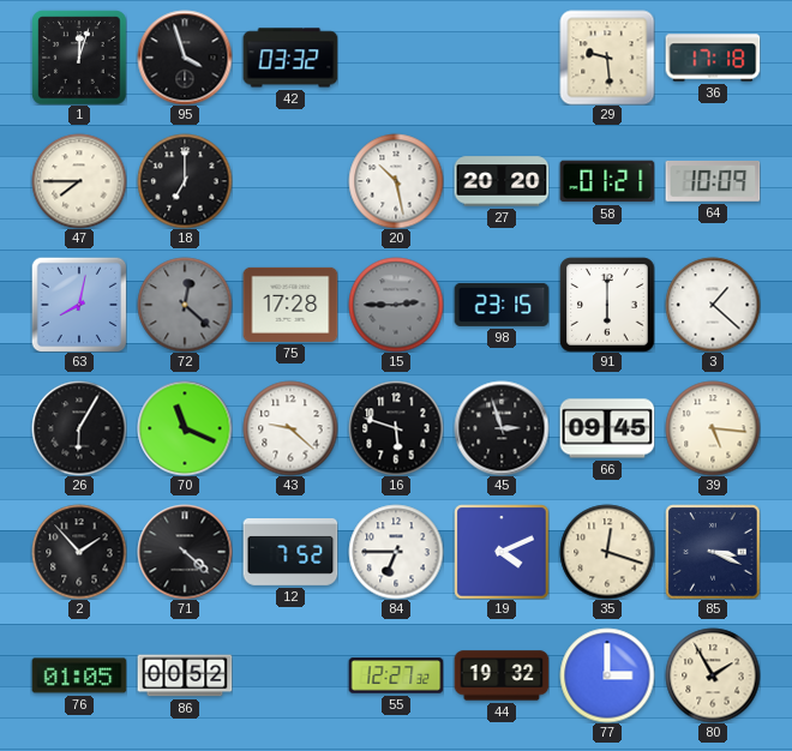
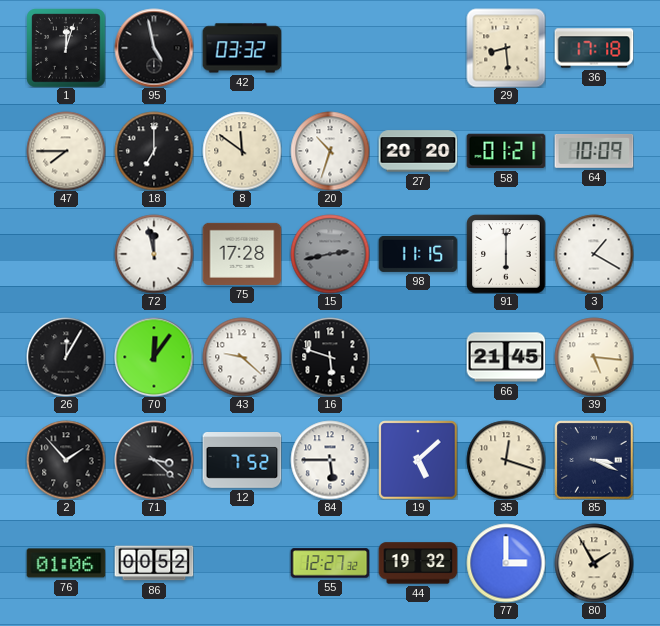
95: 3:57 -> 4:58
29: 9:29 -> 8:29
8: none -> 11:51
20: 10:28 -> 10:33
63: 8:02 -> none
72: 12:22 -> 11:58
72 dial: grey -> white
15: 2:45 -> 2:43
98: 23:15 -> 11:15
3: 1:22 -> 1:20
26: 6:05 -> 12:05
70: 11:19 -> 12:06
45: 2:57 -> none
66: 09:45 -> 21:45
71: 4:22 -> 3:22
84: 6:45 -> 5:45
19: 4:11 -> 5:08
76: 01:05 -> 01:06
